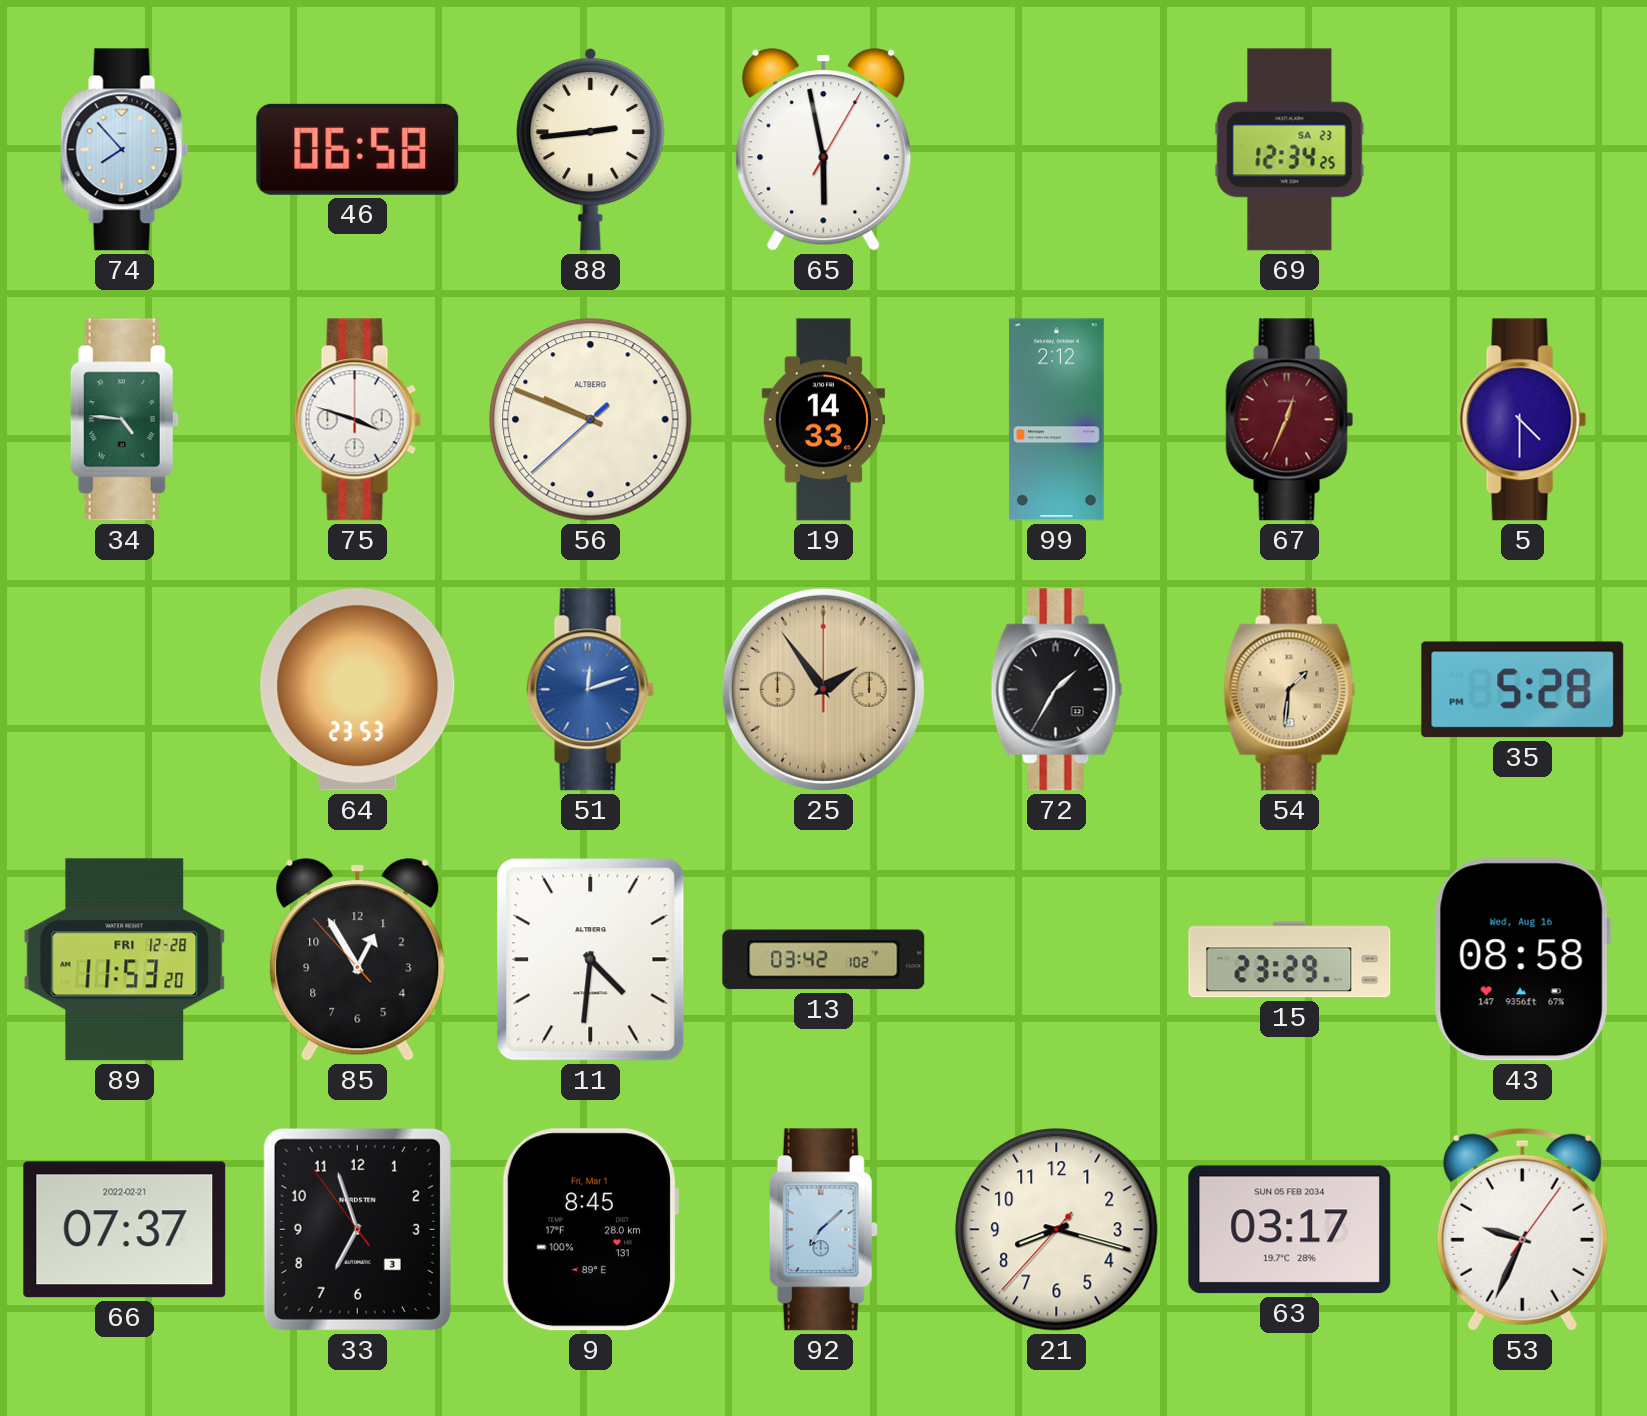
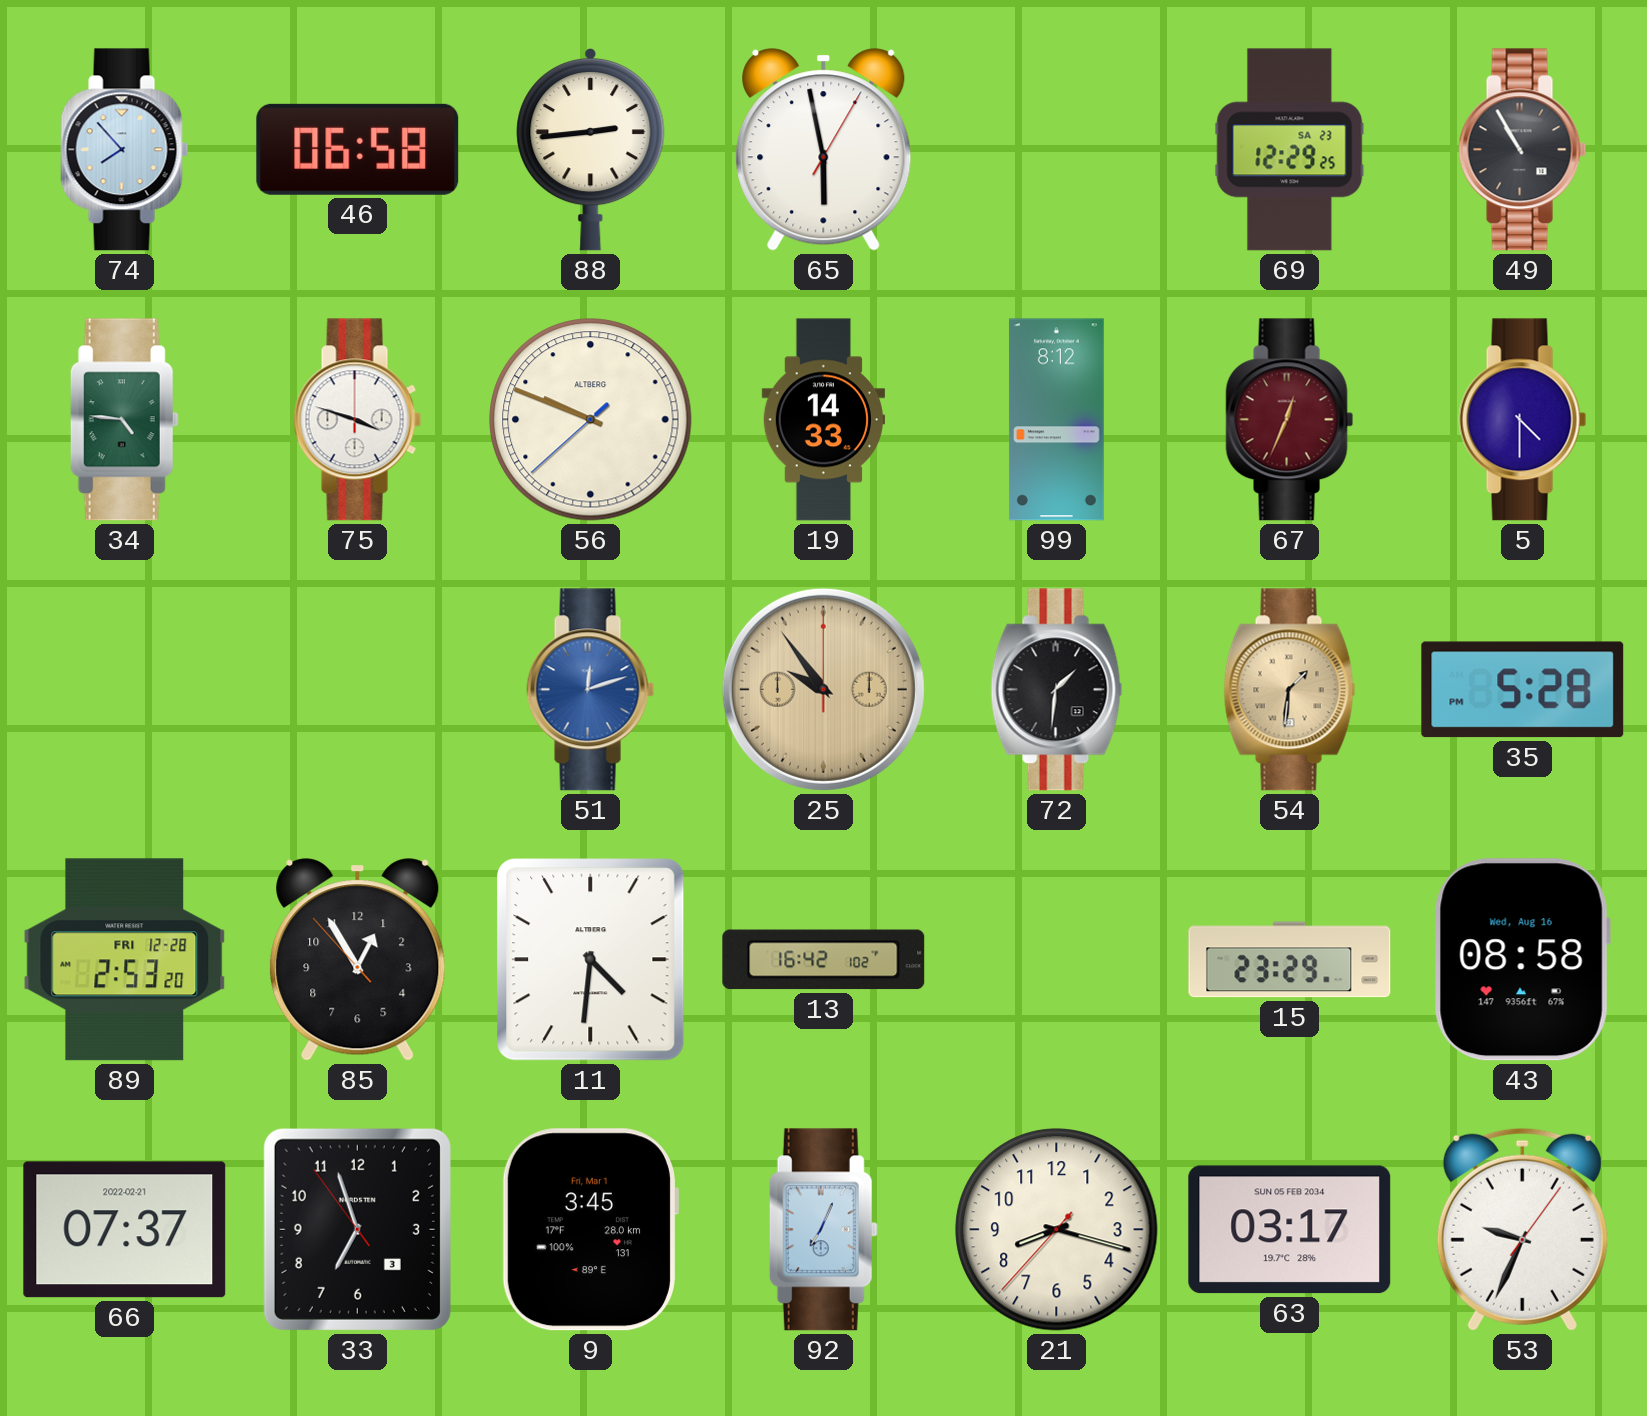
69: 12:34 -> 12:29
49: none -> 10:55
99: 2:12 -> 8:12
64: 23:53 -> none
25: 1:54 -> 9:54
72: 1:35 -> 1:31
89: 11:53 -> 2:53
13: 03:42 -> 16:42
9: 8:45 -> 3:45
92: 7:08 -> 7:04
